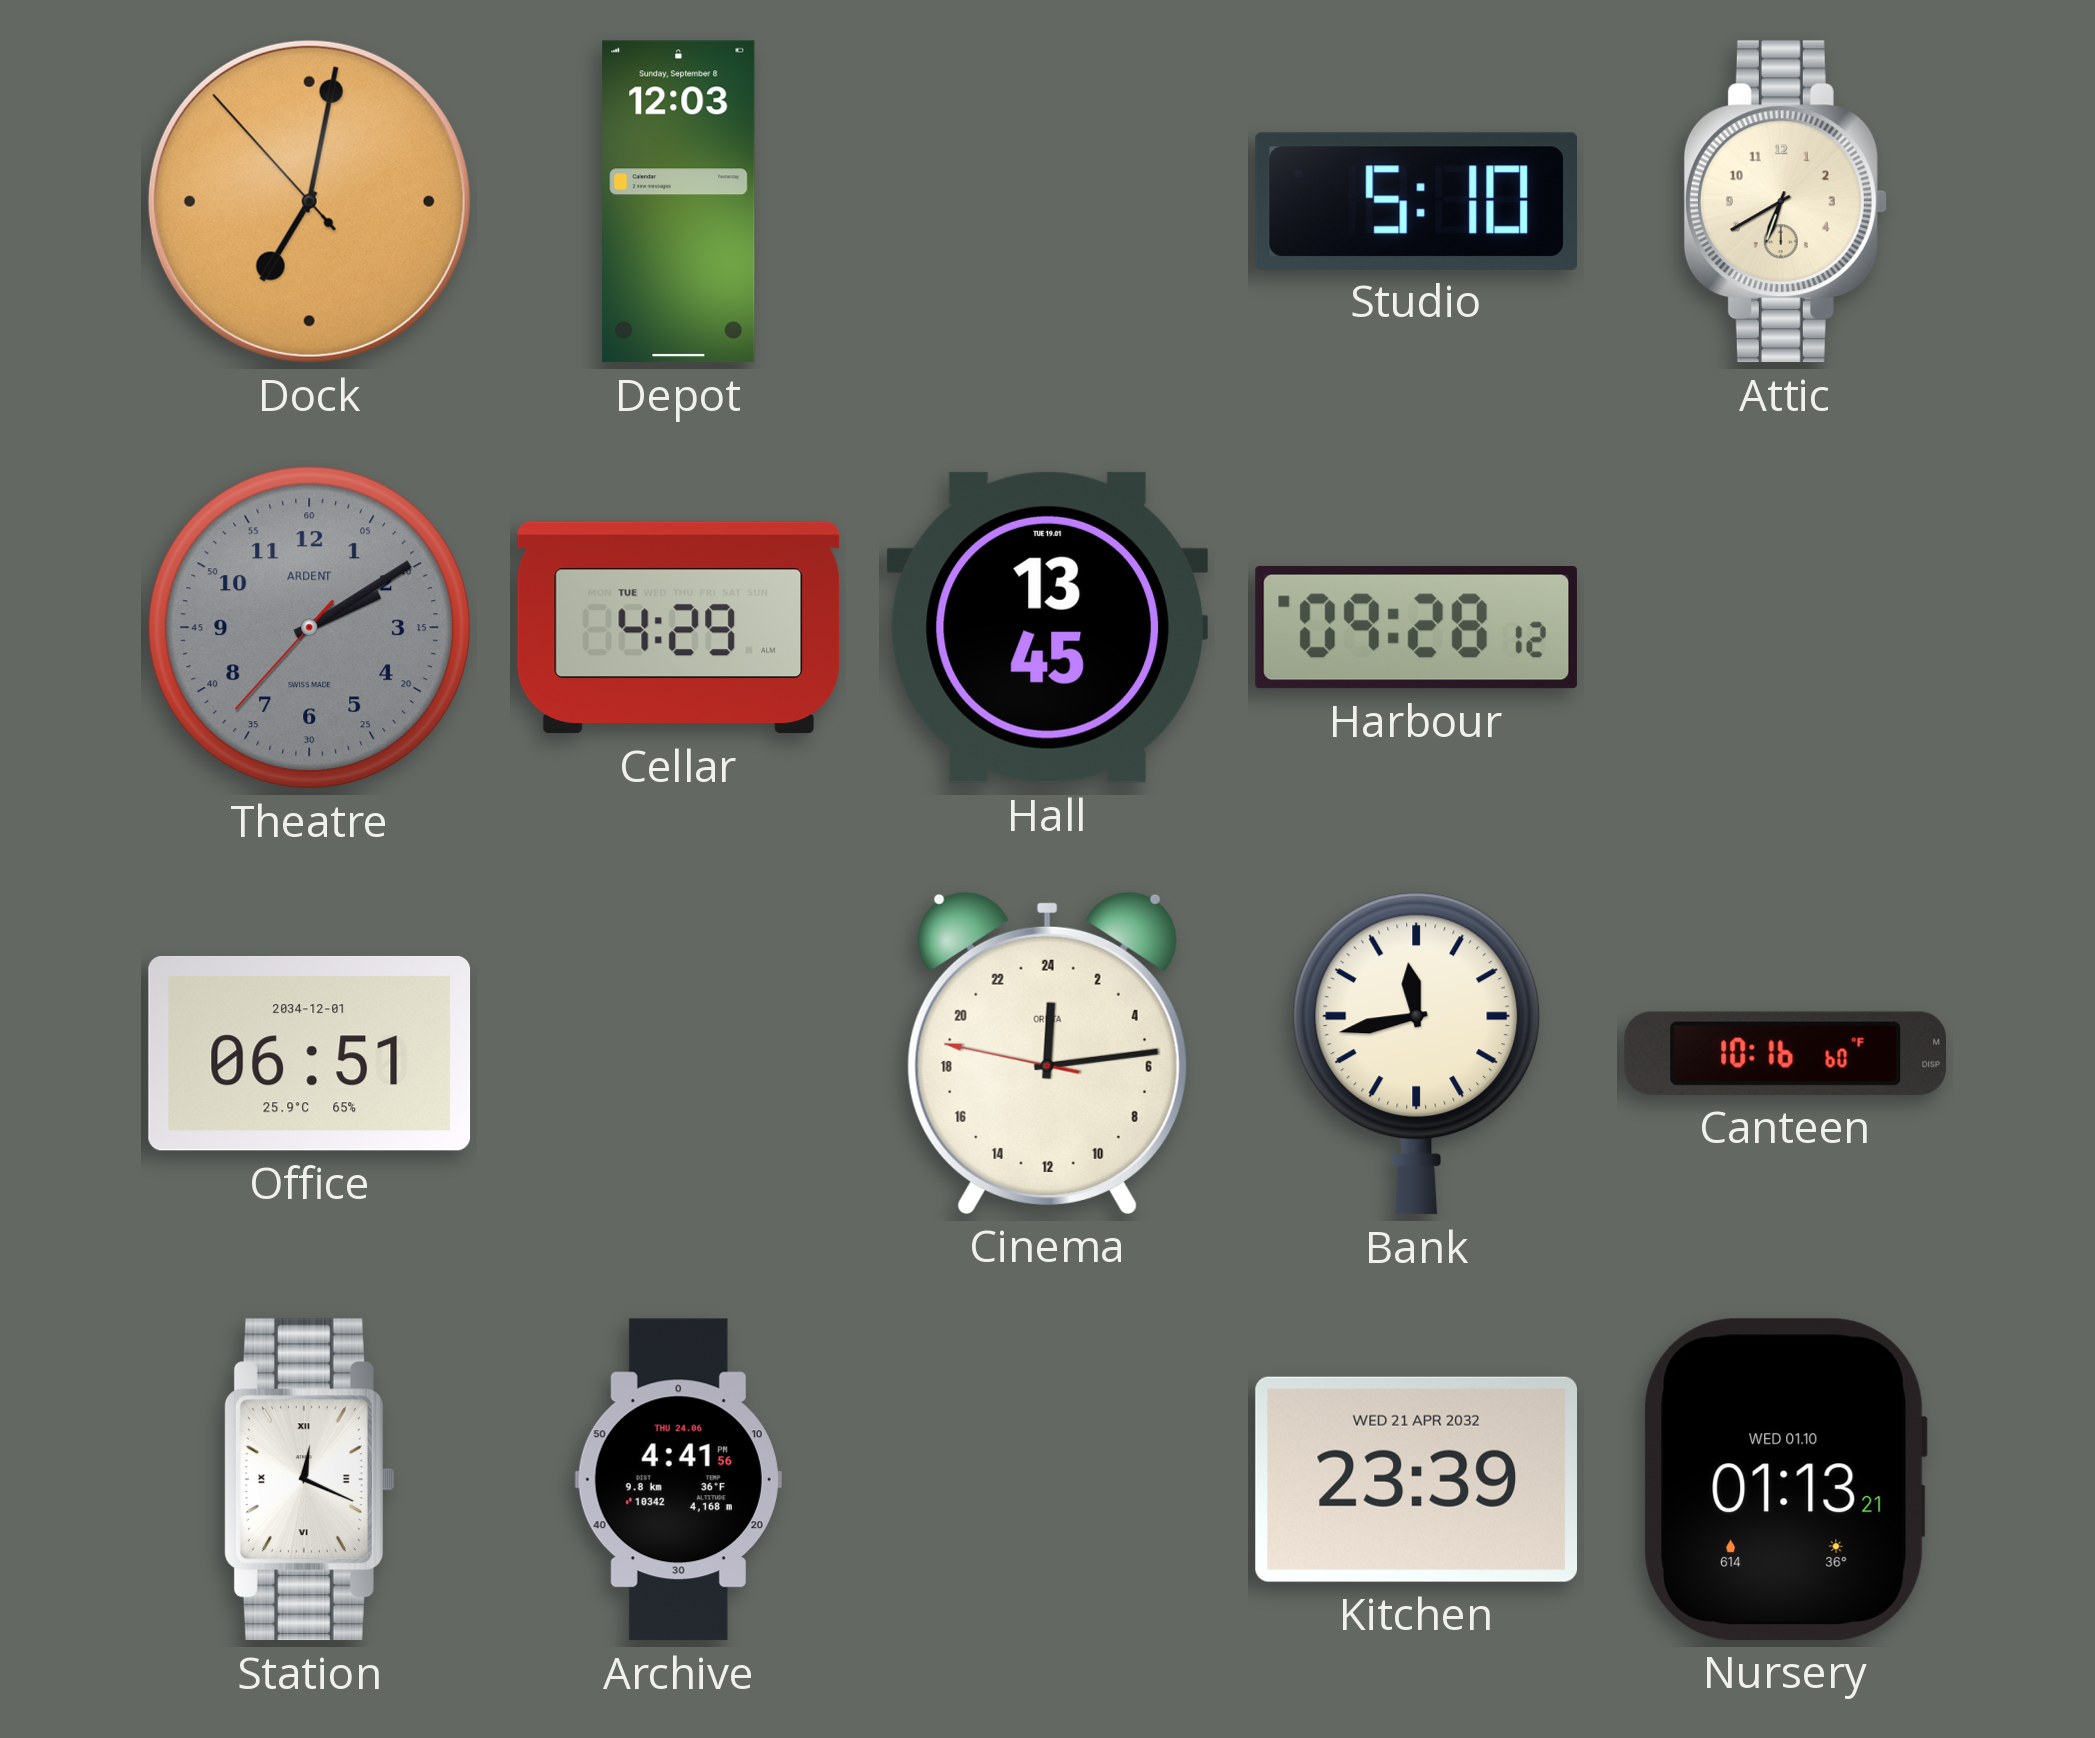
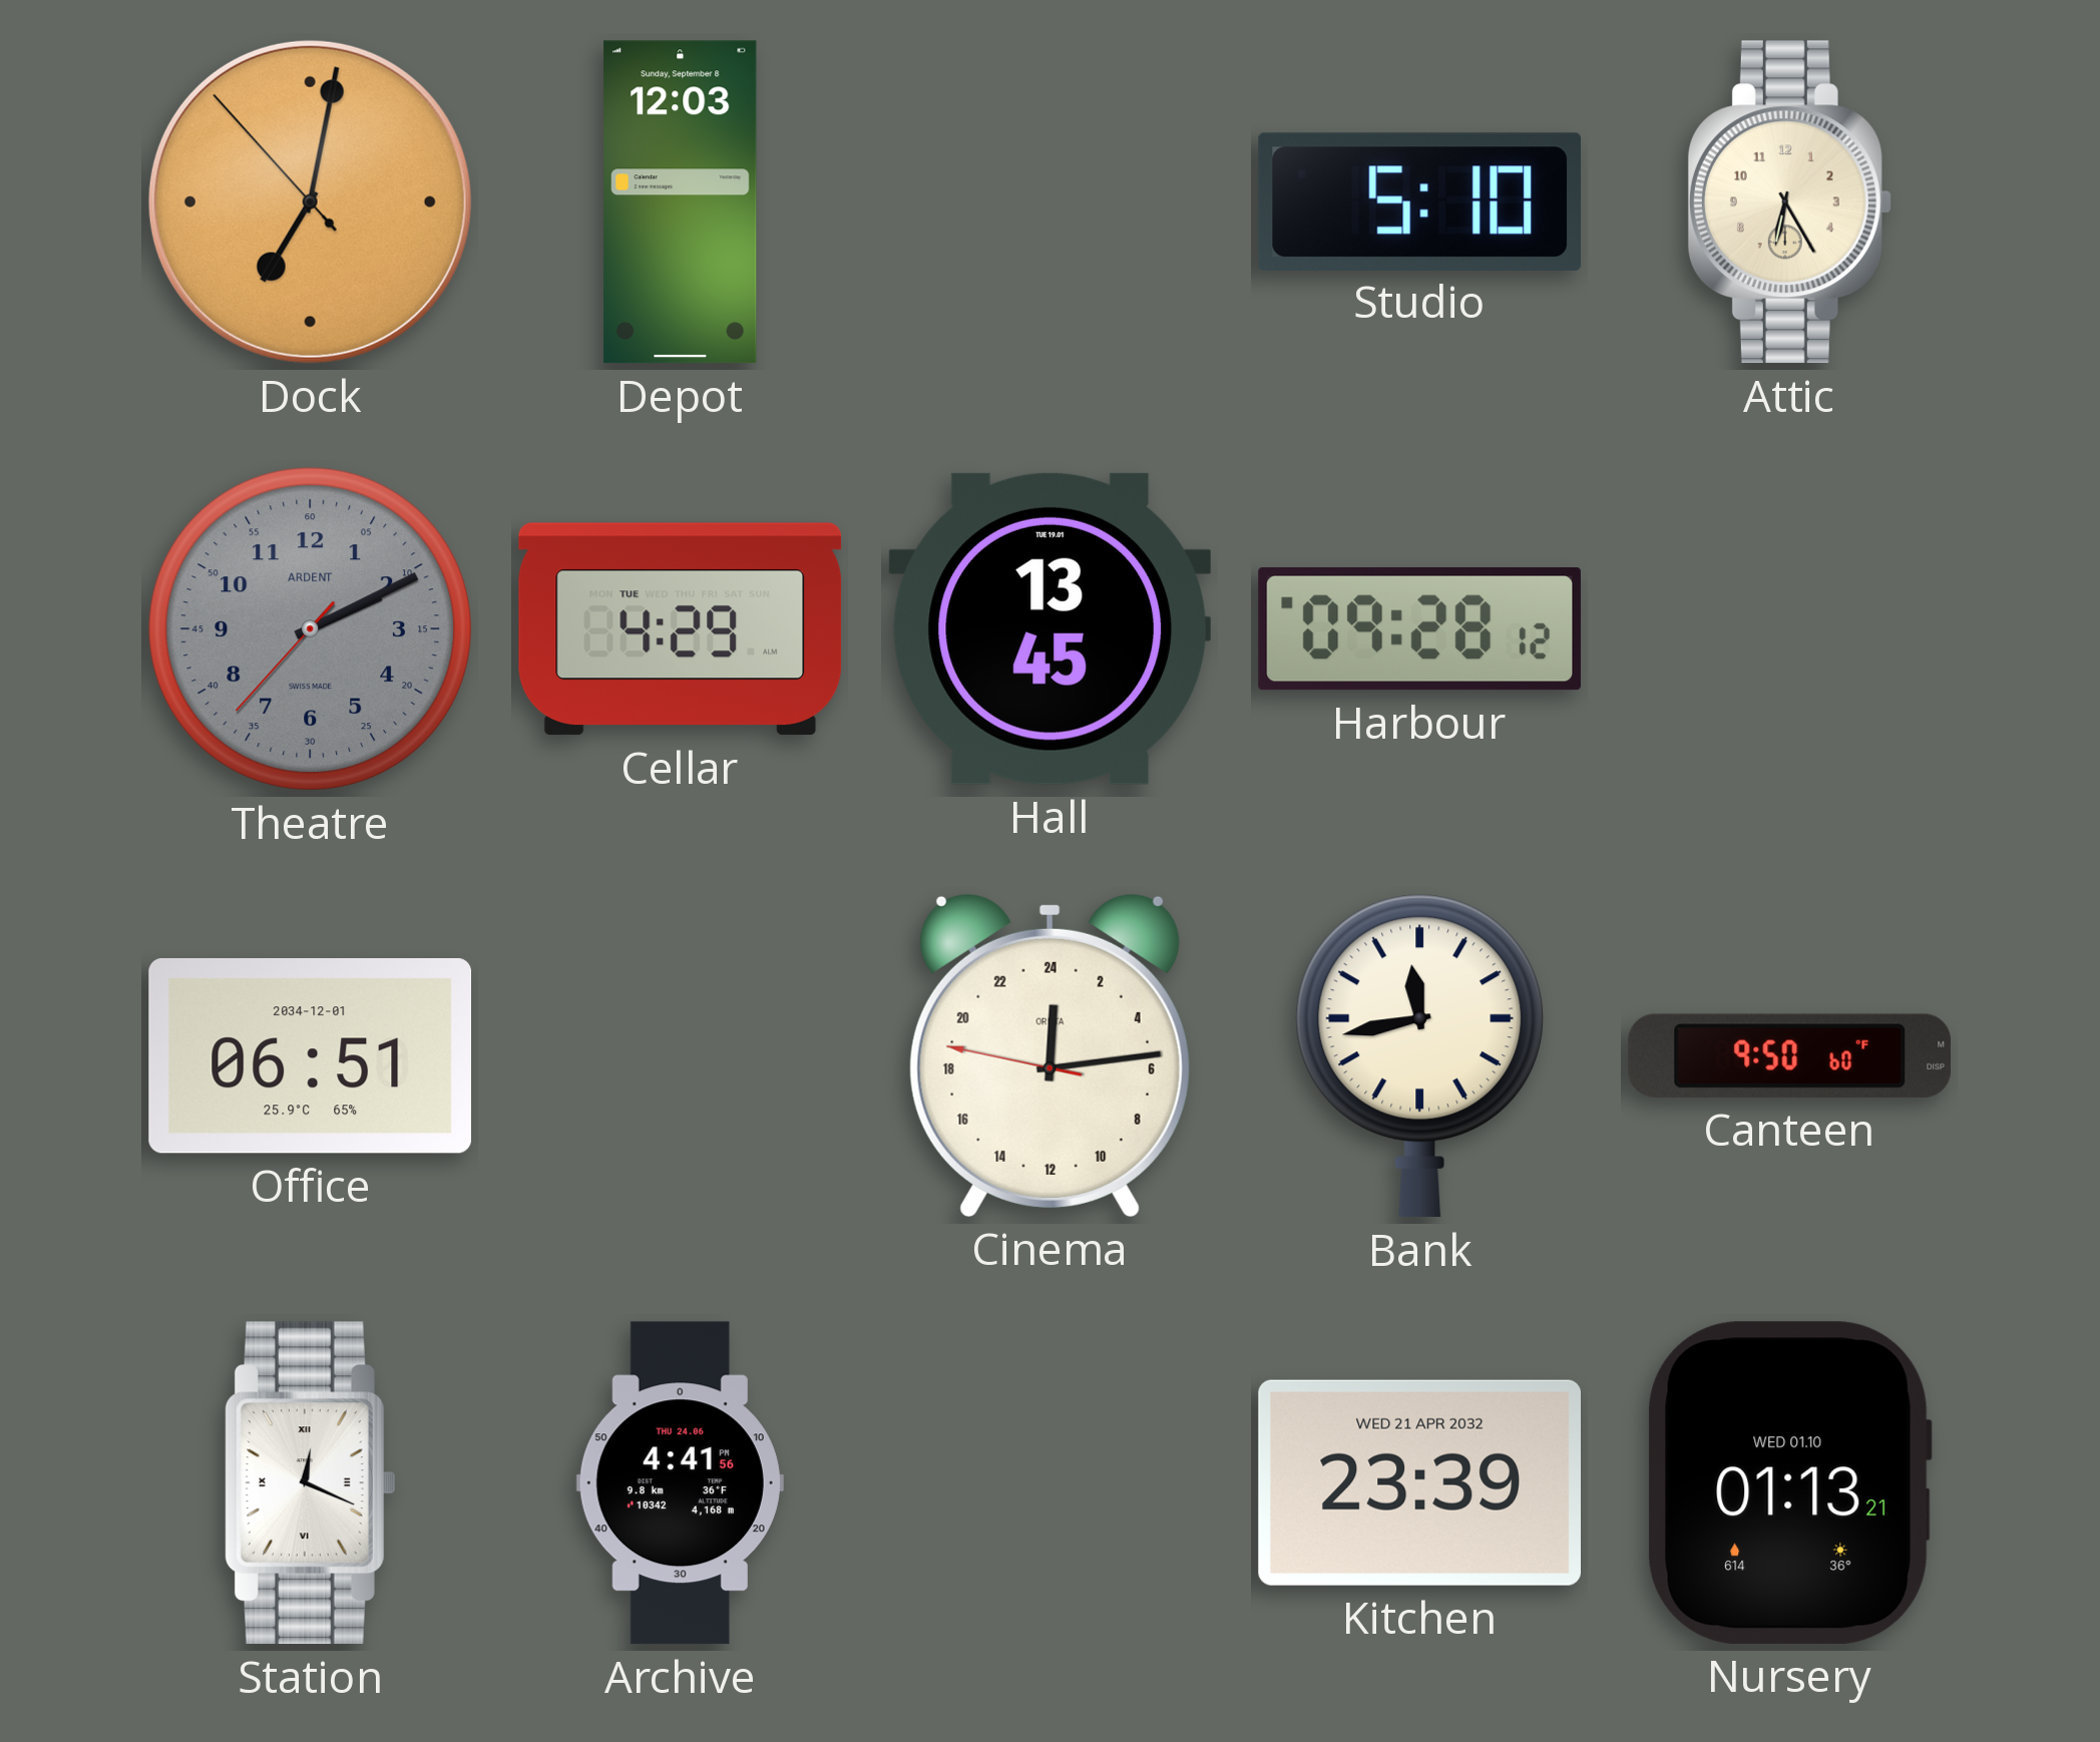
Attic: 6:40 -> 6:25
Theatre: 2:09 -> 2:10
Canteen: 10:16 -> 9:50
